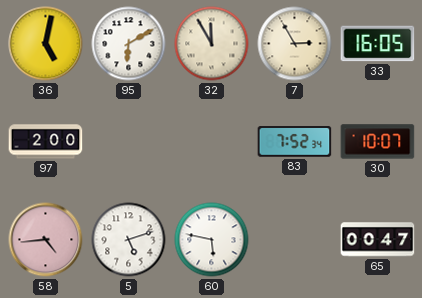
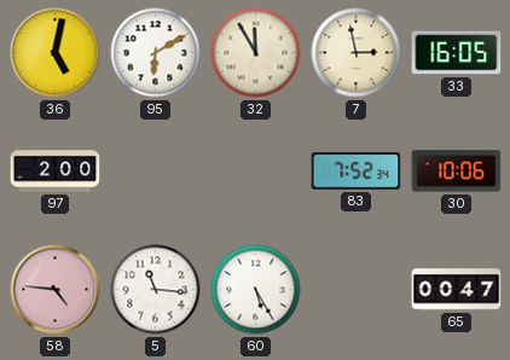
7: 2:55 -> 2:58
30: 10:07 -> 10:06
58: 4:44 -> 4:46
5: 5:12 -> 11:16
60: 5:47 -> 5:25
